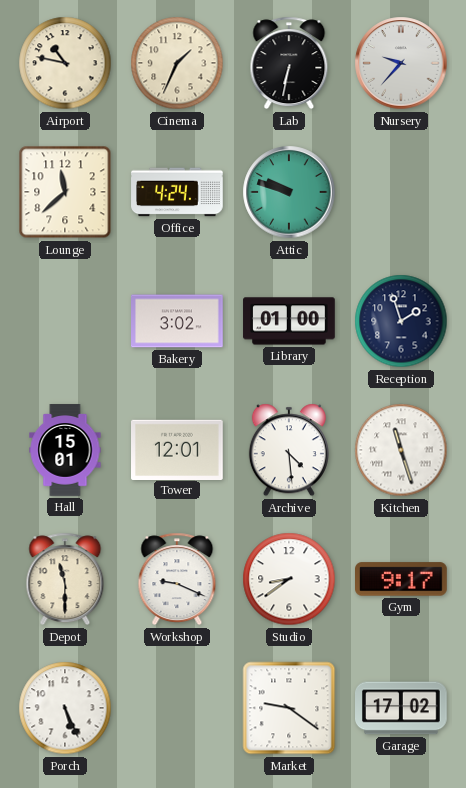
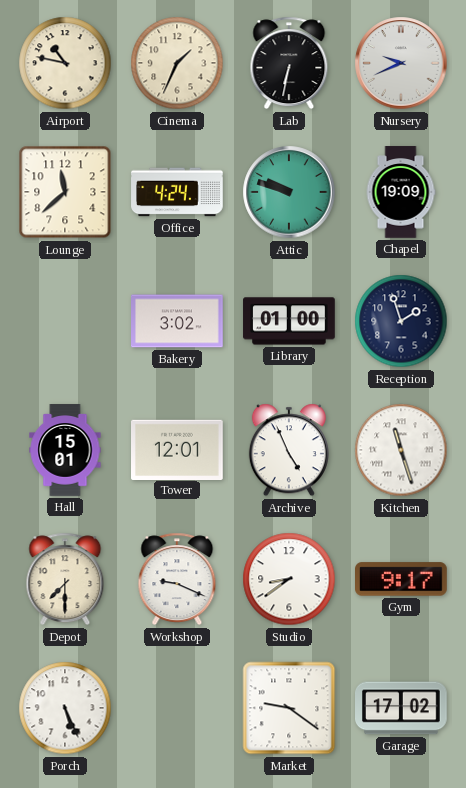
Nursery: 9:37 -> 9:41
Chapel: none -> 19:09
Archive: 4:29 -> 4:56
Depot: 11:30 -> 7:30
